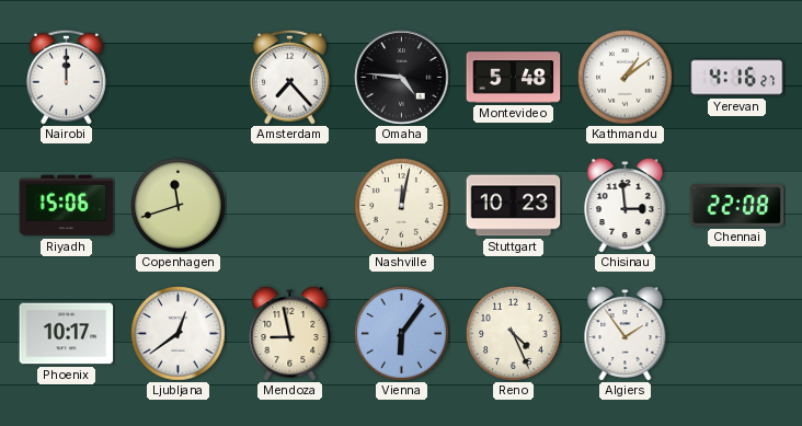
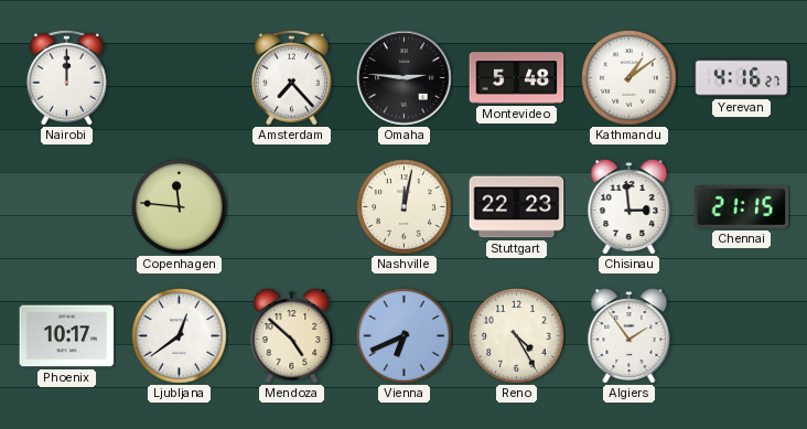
Omaha: 4:46 -> 2:46
Riyadh: 15:06 -> none
Copenhagen: 11:42 -> 11:46
Stuttgart: 10:23 -> 22:23
Chennai: 22:08 -> 21:15
Mendoza: 8:58 -> 4:52
Vienna: 6:06 -> 6:41
Reno: 4:26 -> 4:25
